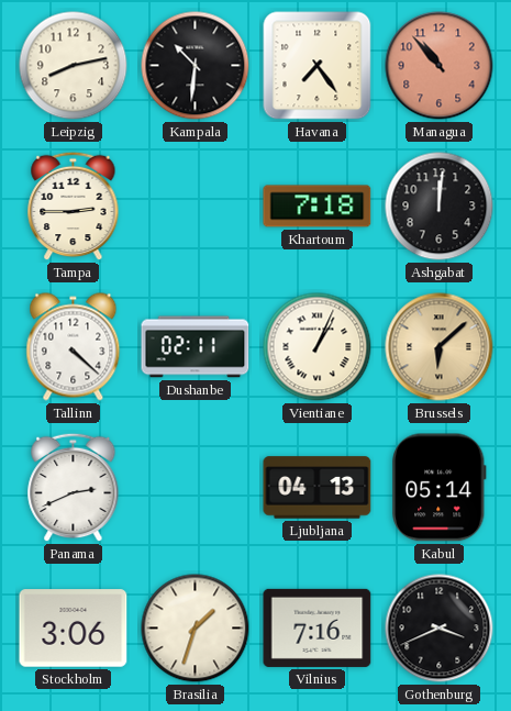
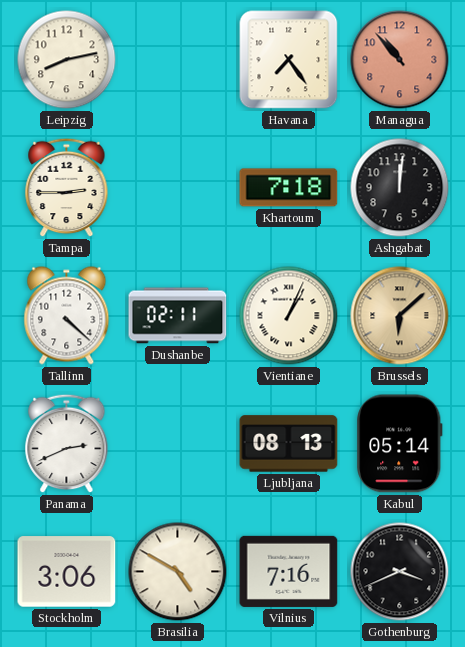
Kampala: 10:31 -> none
Ljubljana: 04:13 -> 08:13
Brasilia: 1:33 -> 4:50
